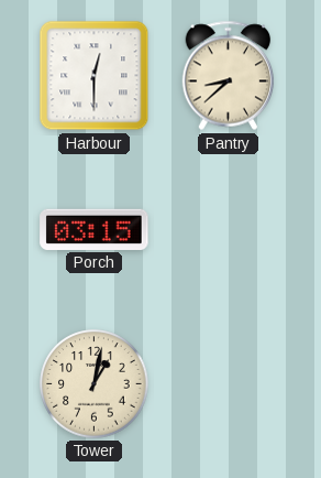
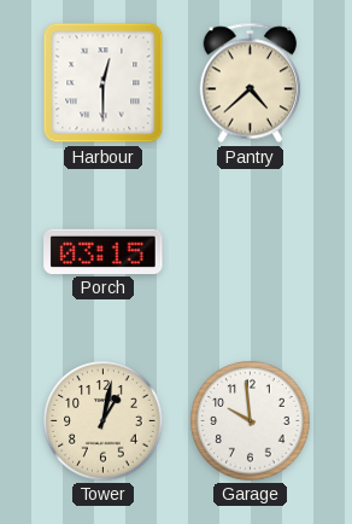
Pantry: 8:38 -> 4:38
Garage: none -> 9:59
